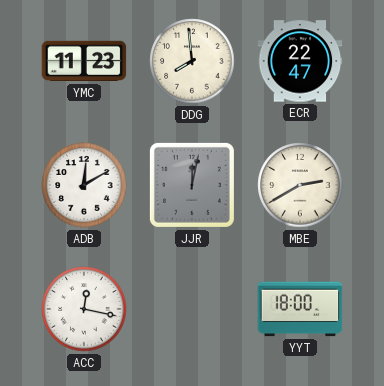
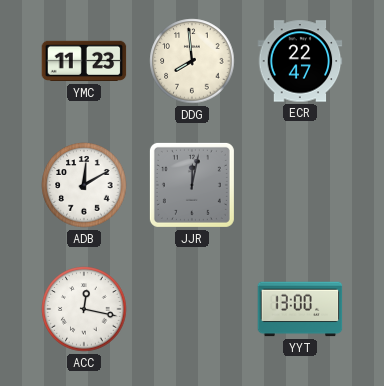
MBE: 2:40 -> none
YYT: 18:00 -> 13:00
